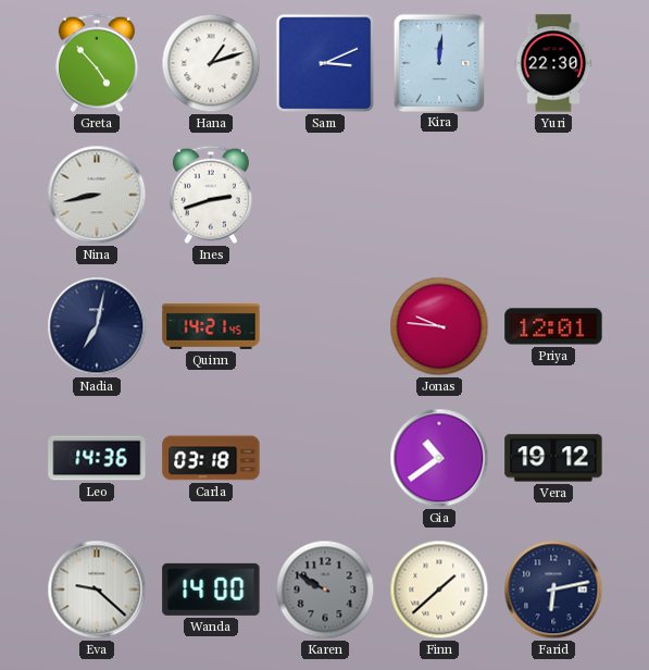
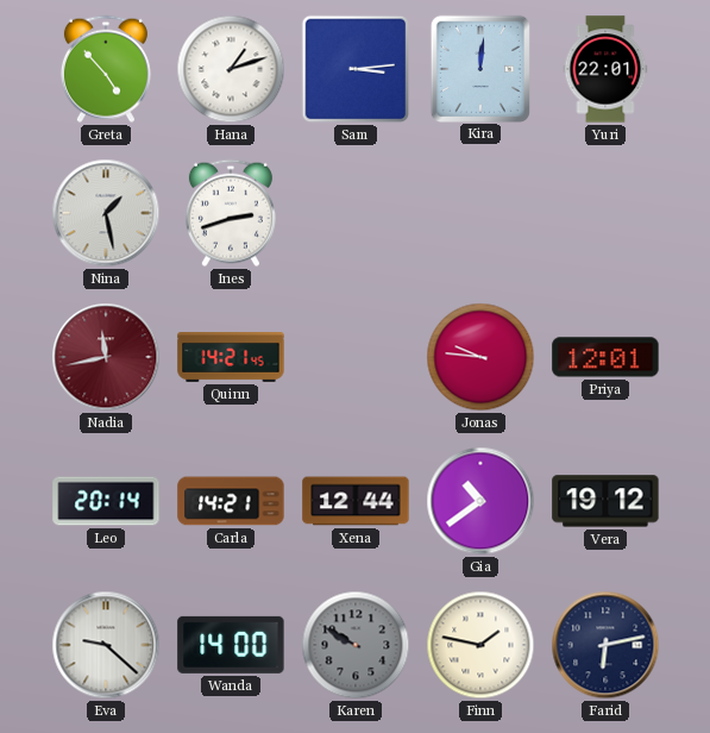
Sam: 3:11 -> 3:14
Yuri: 22:30 -> 22:01
Nina: 8:43 -> 1:28
Nadia: 7:02 -> 11:43
Nadia dial: navy -> burgundy
Leo: 14:36 -> 20:14
Carla: 03:18 -> 14:21
Xena: none -> 12:44
Finn: 1:38 -> 1:47
